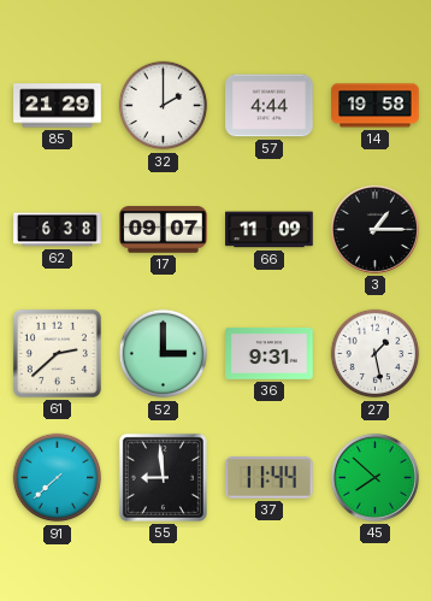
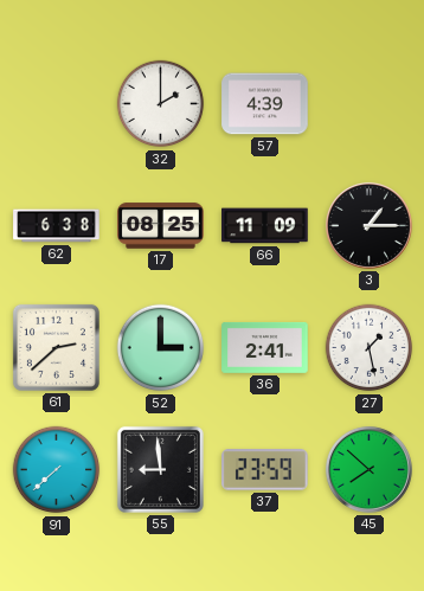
85: 21:29 -> none
57: 4:44 -> 4:39
14: 19:58 -> none
17: 09:07 -> 08:25
36: 9:31 -> 2:41
37: 11:44 -> 23:59
